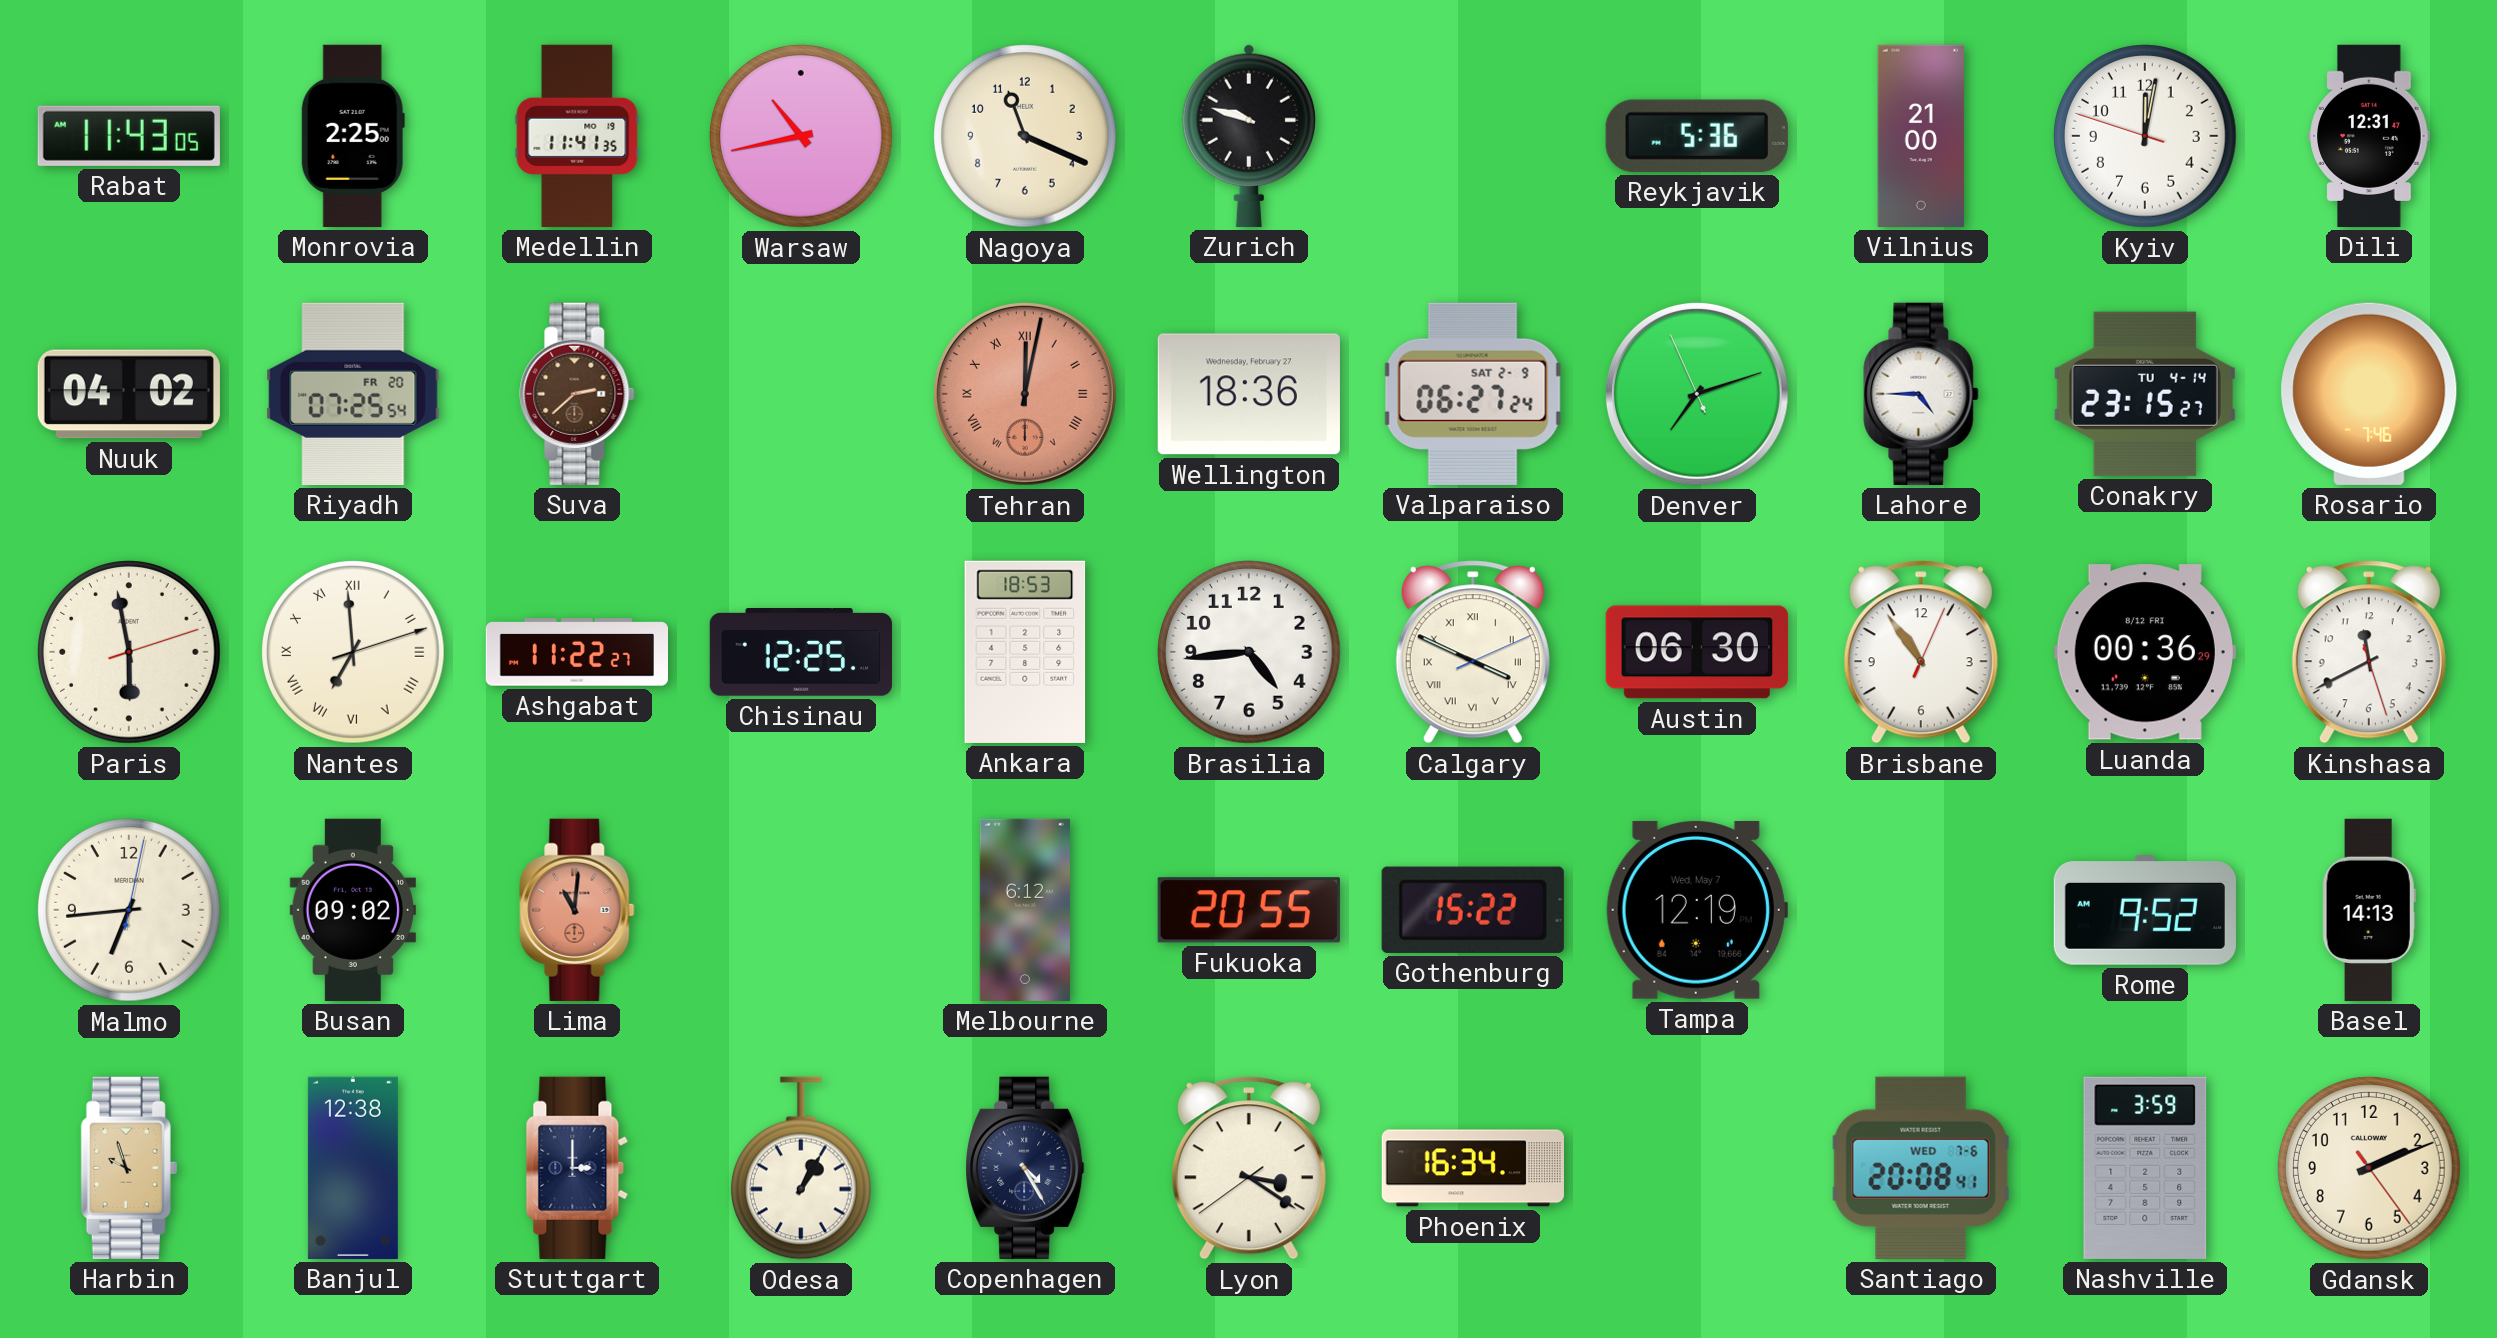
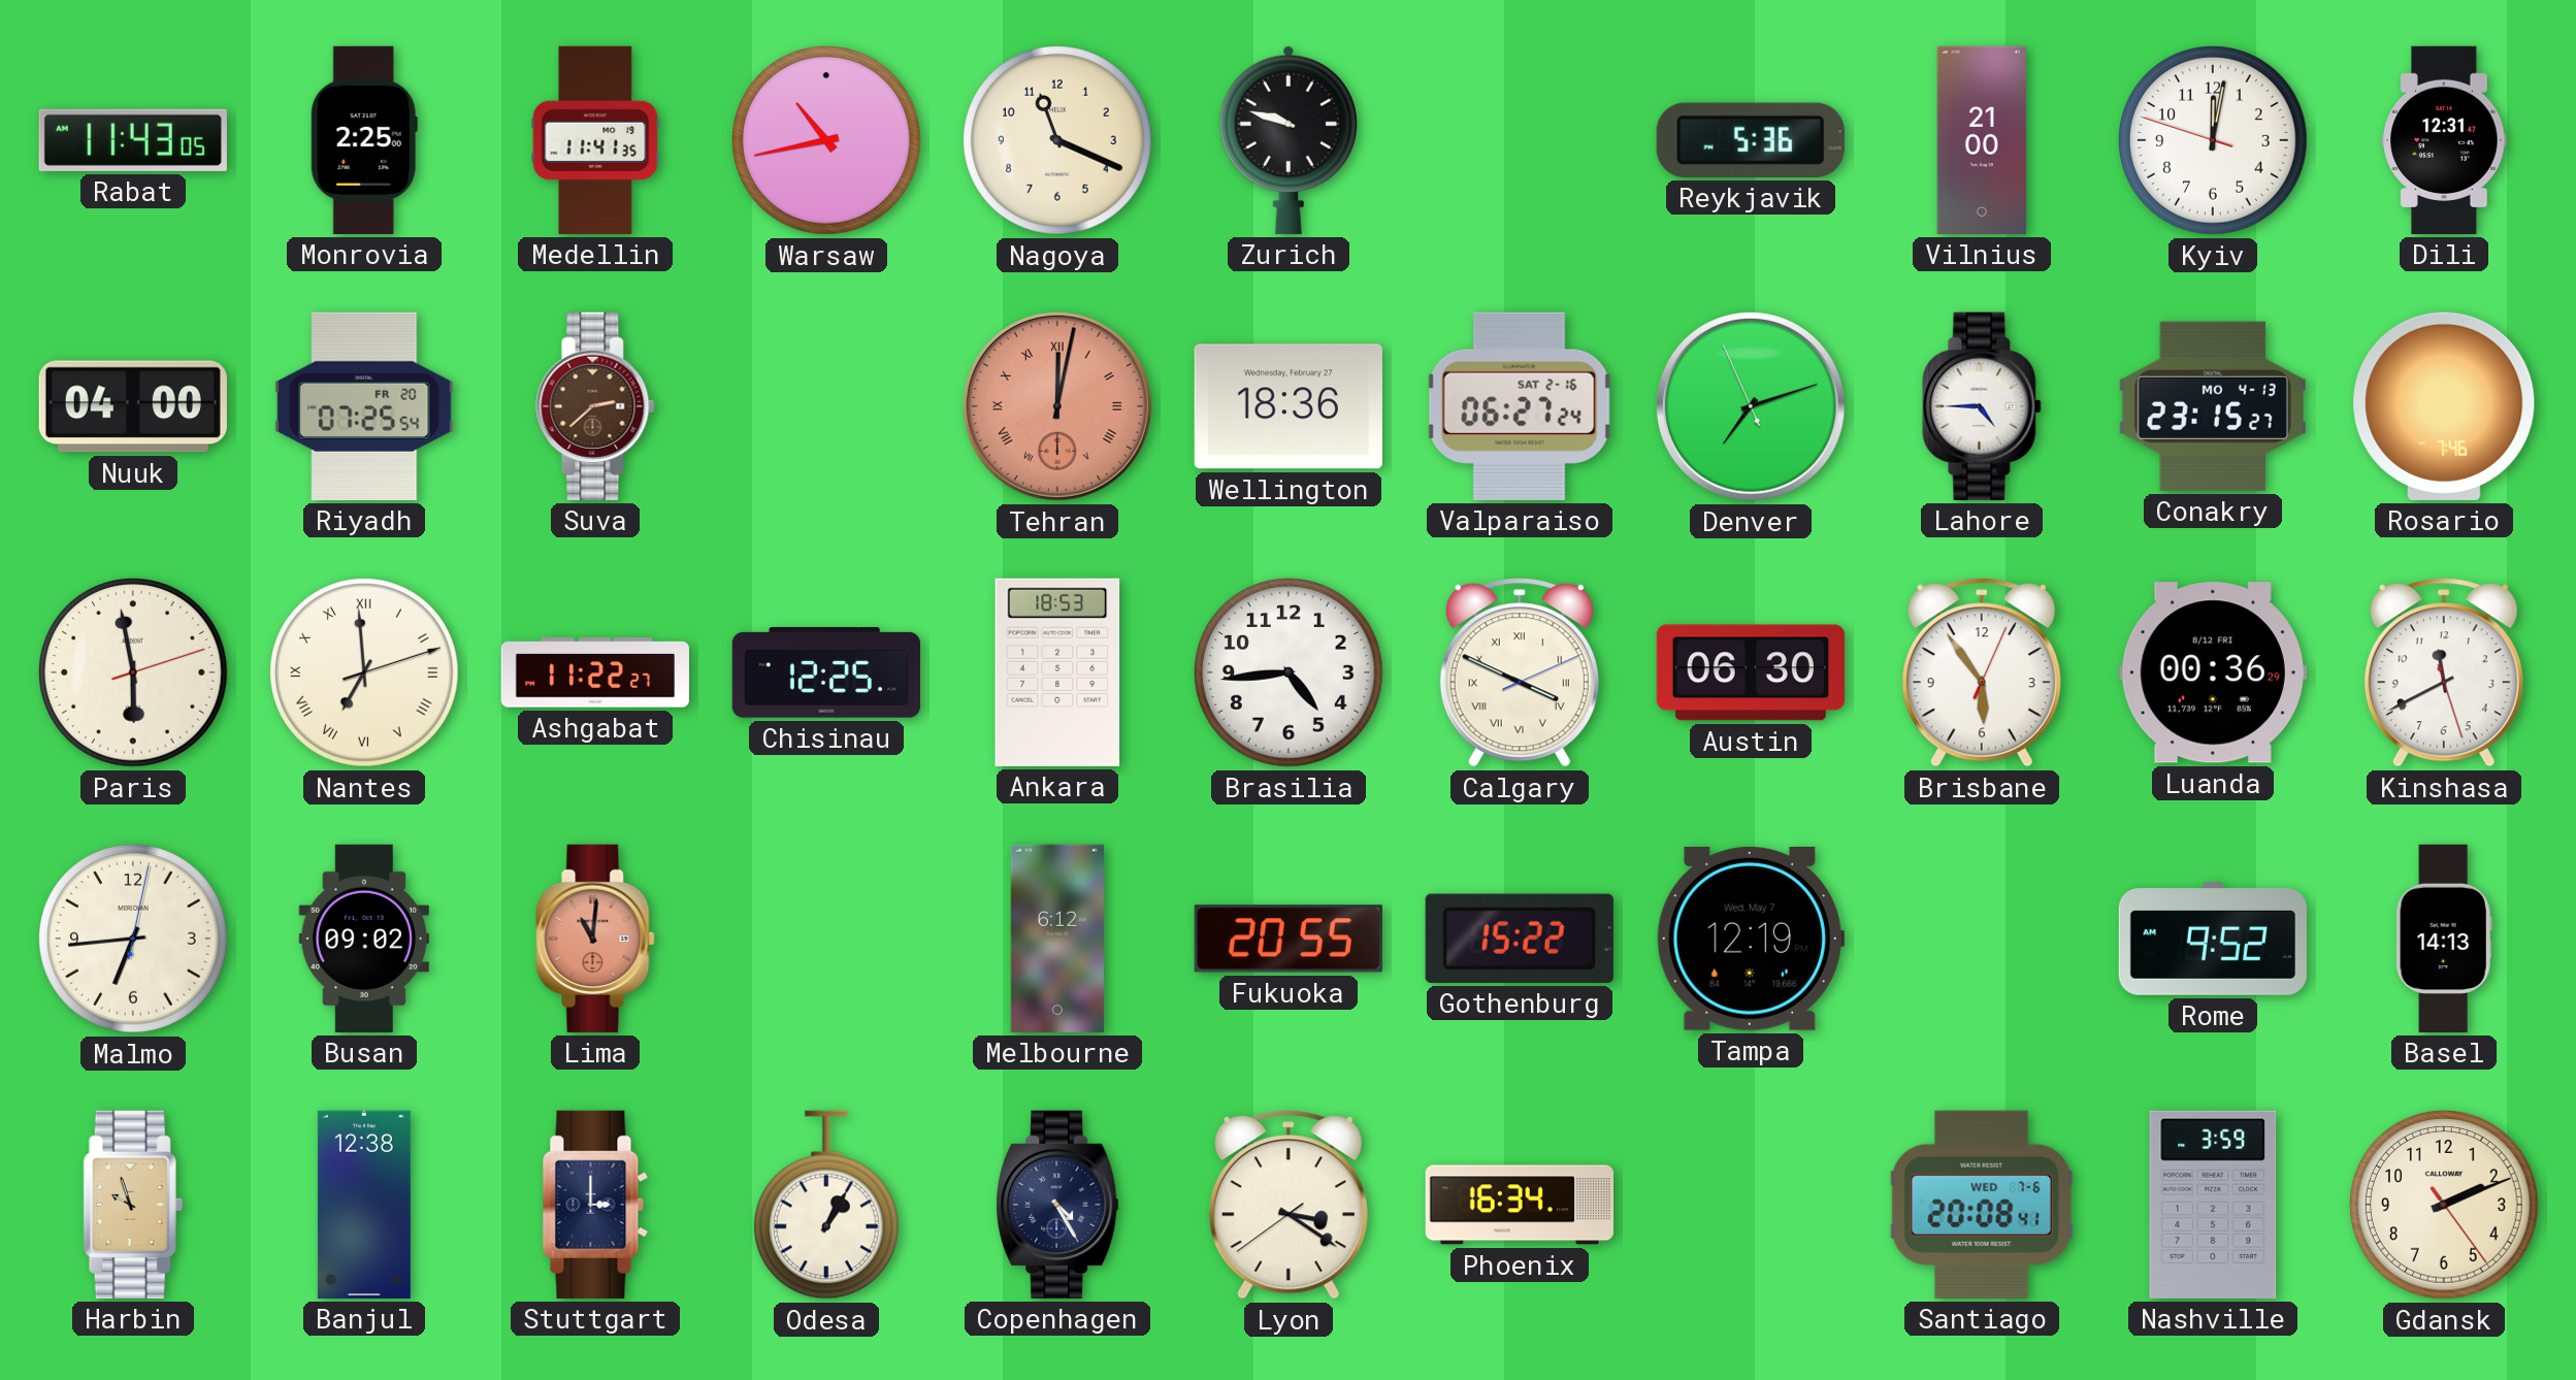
Nuuk: 04:02 -> 04:00
Valparaiso date: SAT 2-9 -> SAT 2-16
Conakry date: TU 4-14 -> MO 4-13
Brisbane: 10:54 -> 5:54
